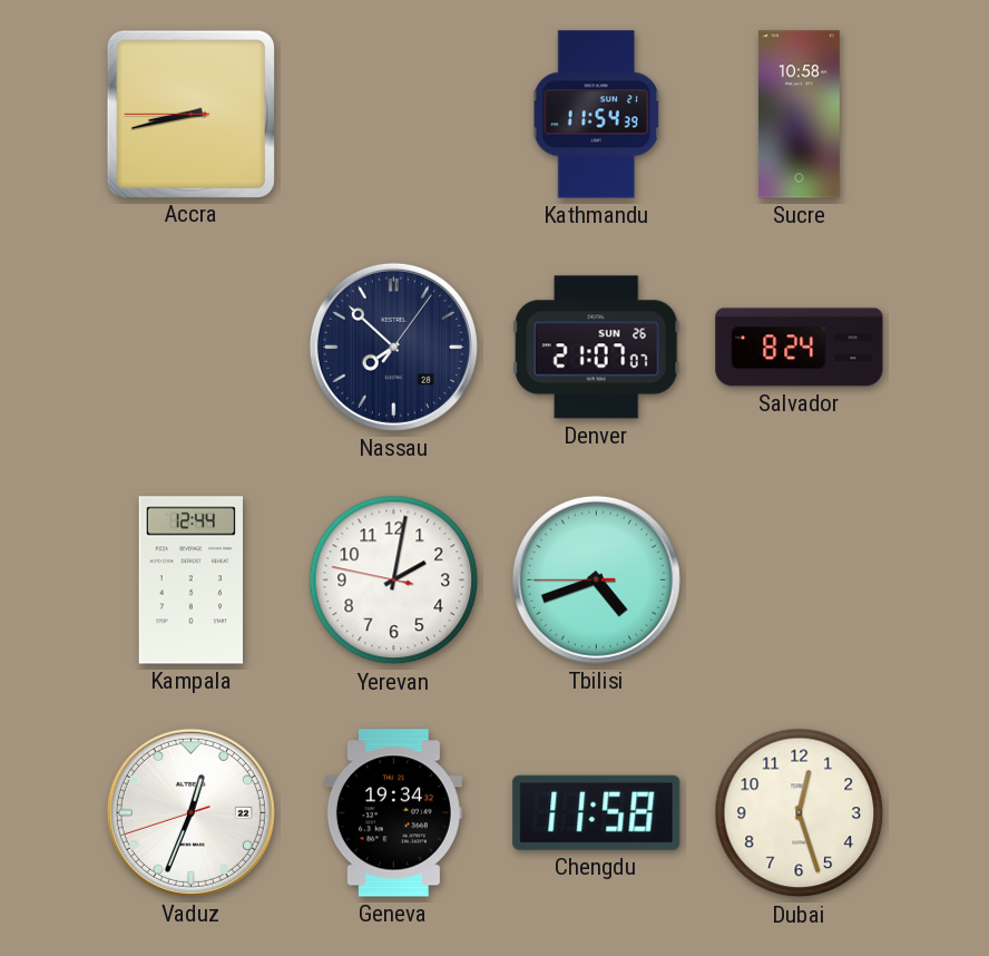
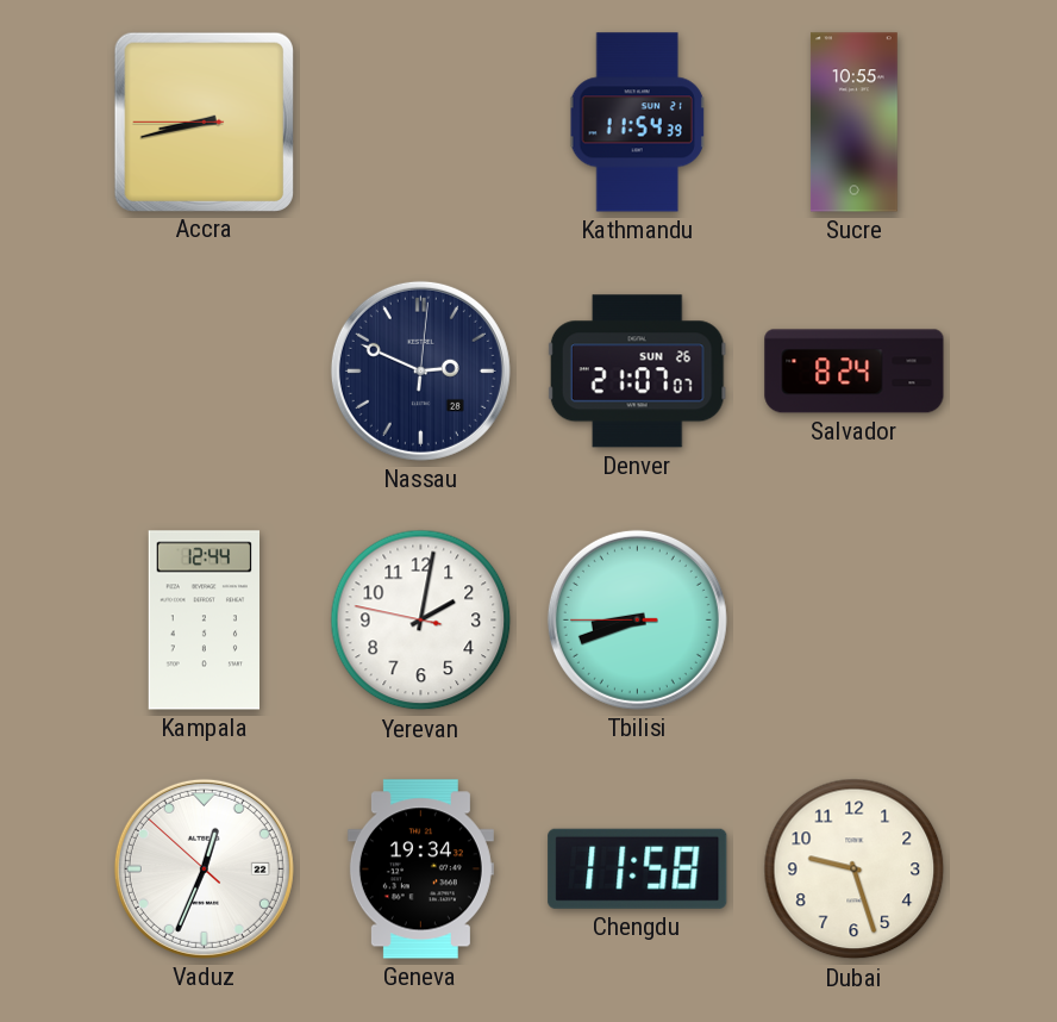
Sucre: 10:58 -> 10:55
Nassau: 7:52 -> 2:49
Tbilisi: 4:41 -> 8:41
Vaduz: 12:33:42 -> 12:33:52
Dubai: 12:27 -> 9:27
